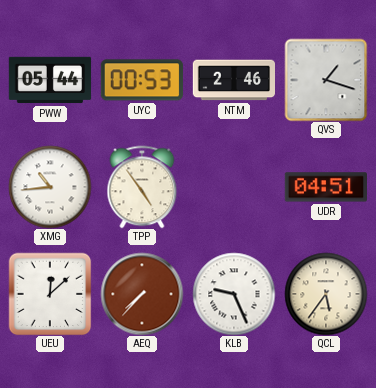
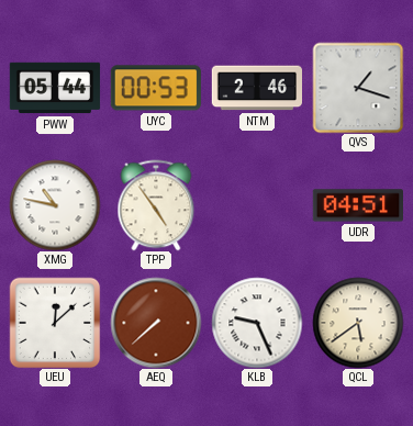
XMG: 10:44 -> 10:47
AEQ: 7:37 -> 7:38
QCL: 5:36 -> 5:39
